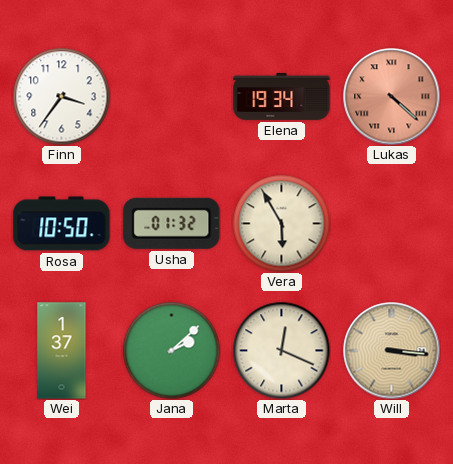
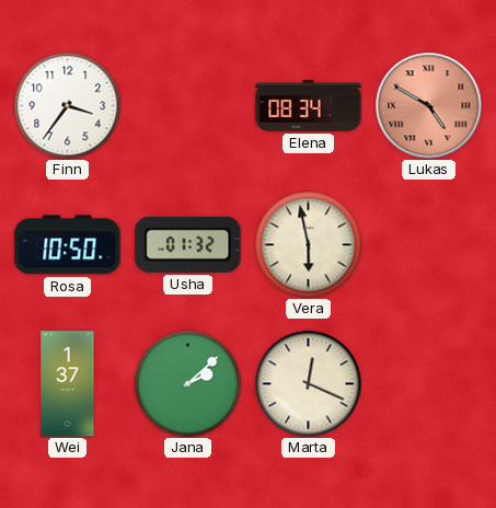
Elena: 19:34 -> 08:34
Lukas: 4:22 -> 4:50
Vera: 5:55 -> 5:58
Will: 3:16 -> none
